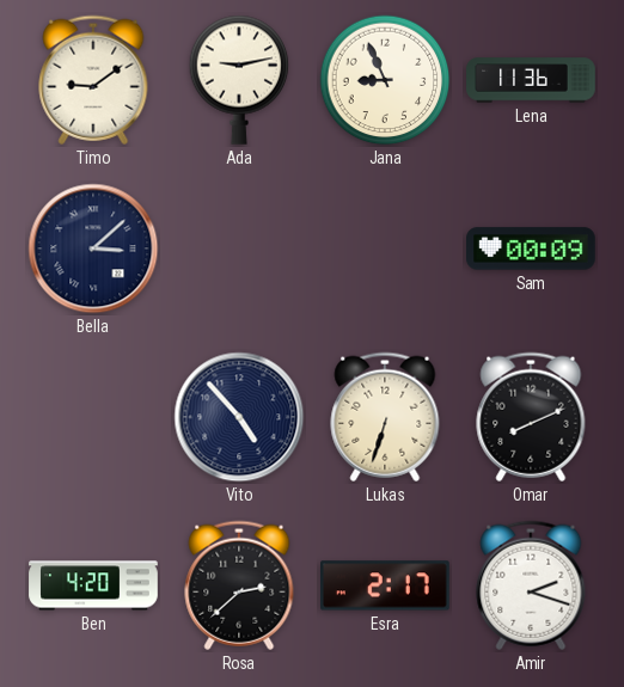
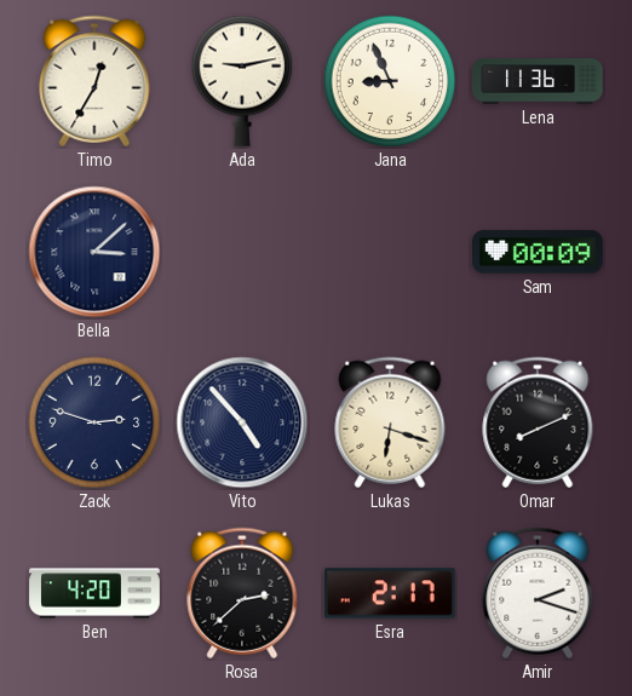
Timo: 9:09 -> 12:35
Zack: none -> 2:48
Lukas: 6:33 -> 6:18
